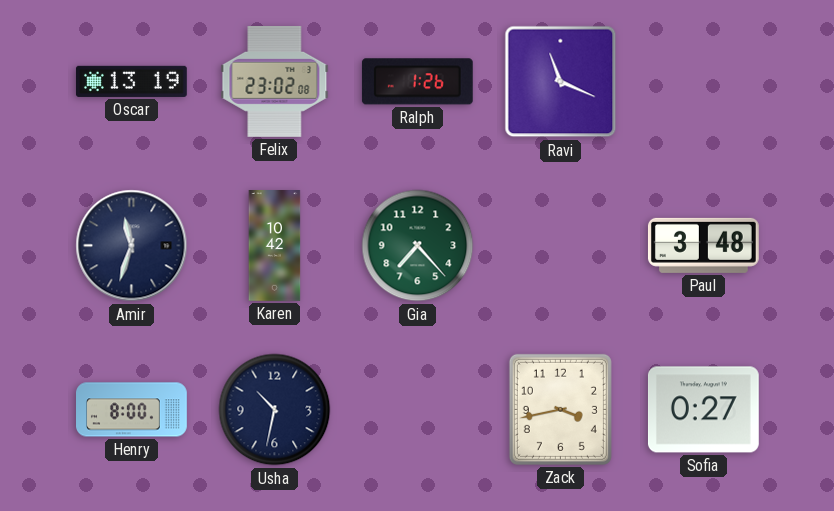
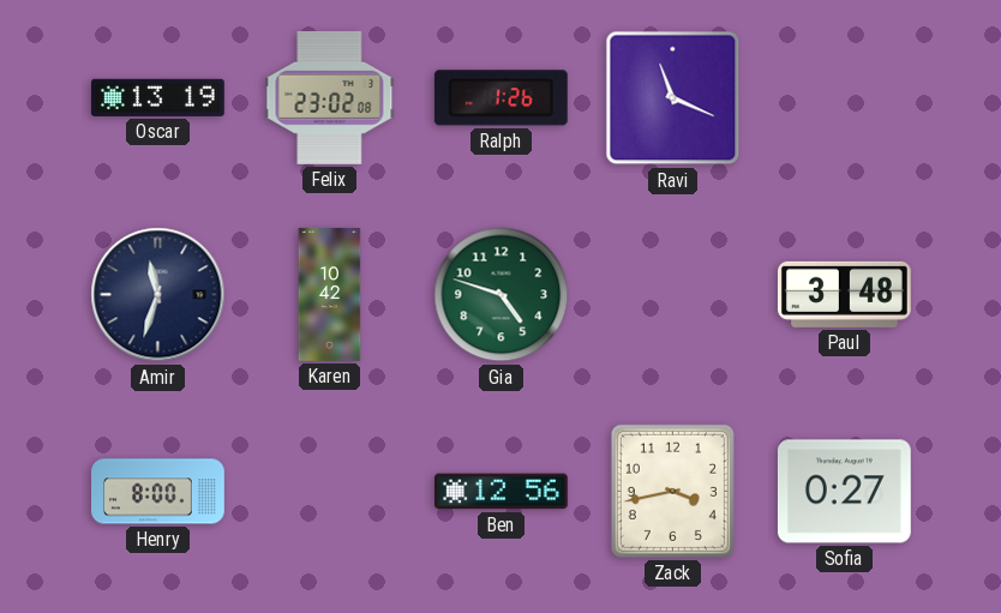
Gia: 7:23 -> 4:48
Usha: 10:32 -> none
Ben: none -> 12:56
